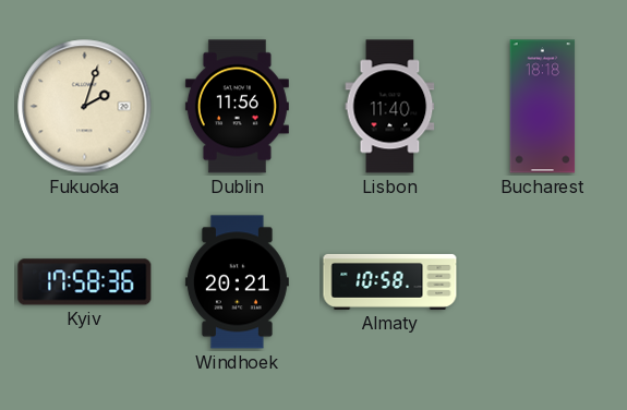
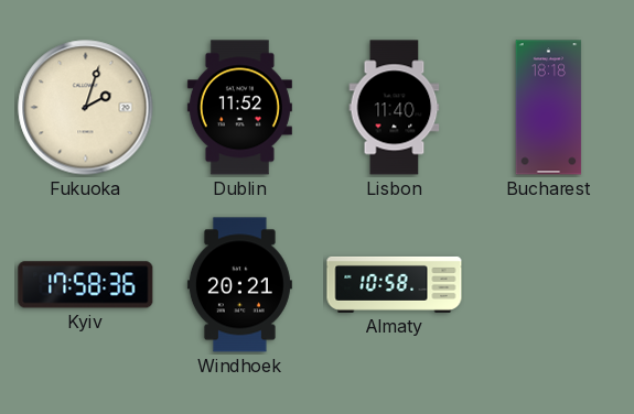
Dublin: 11:56 -> 11:52
